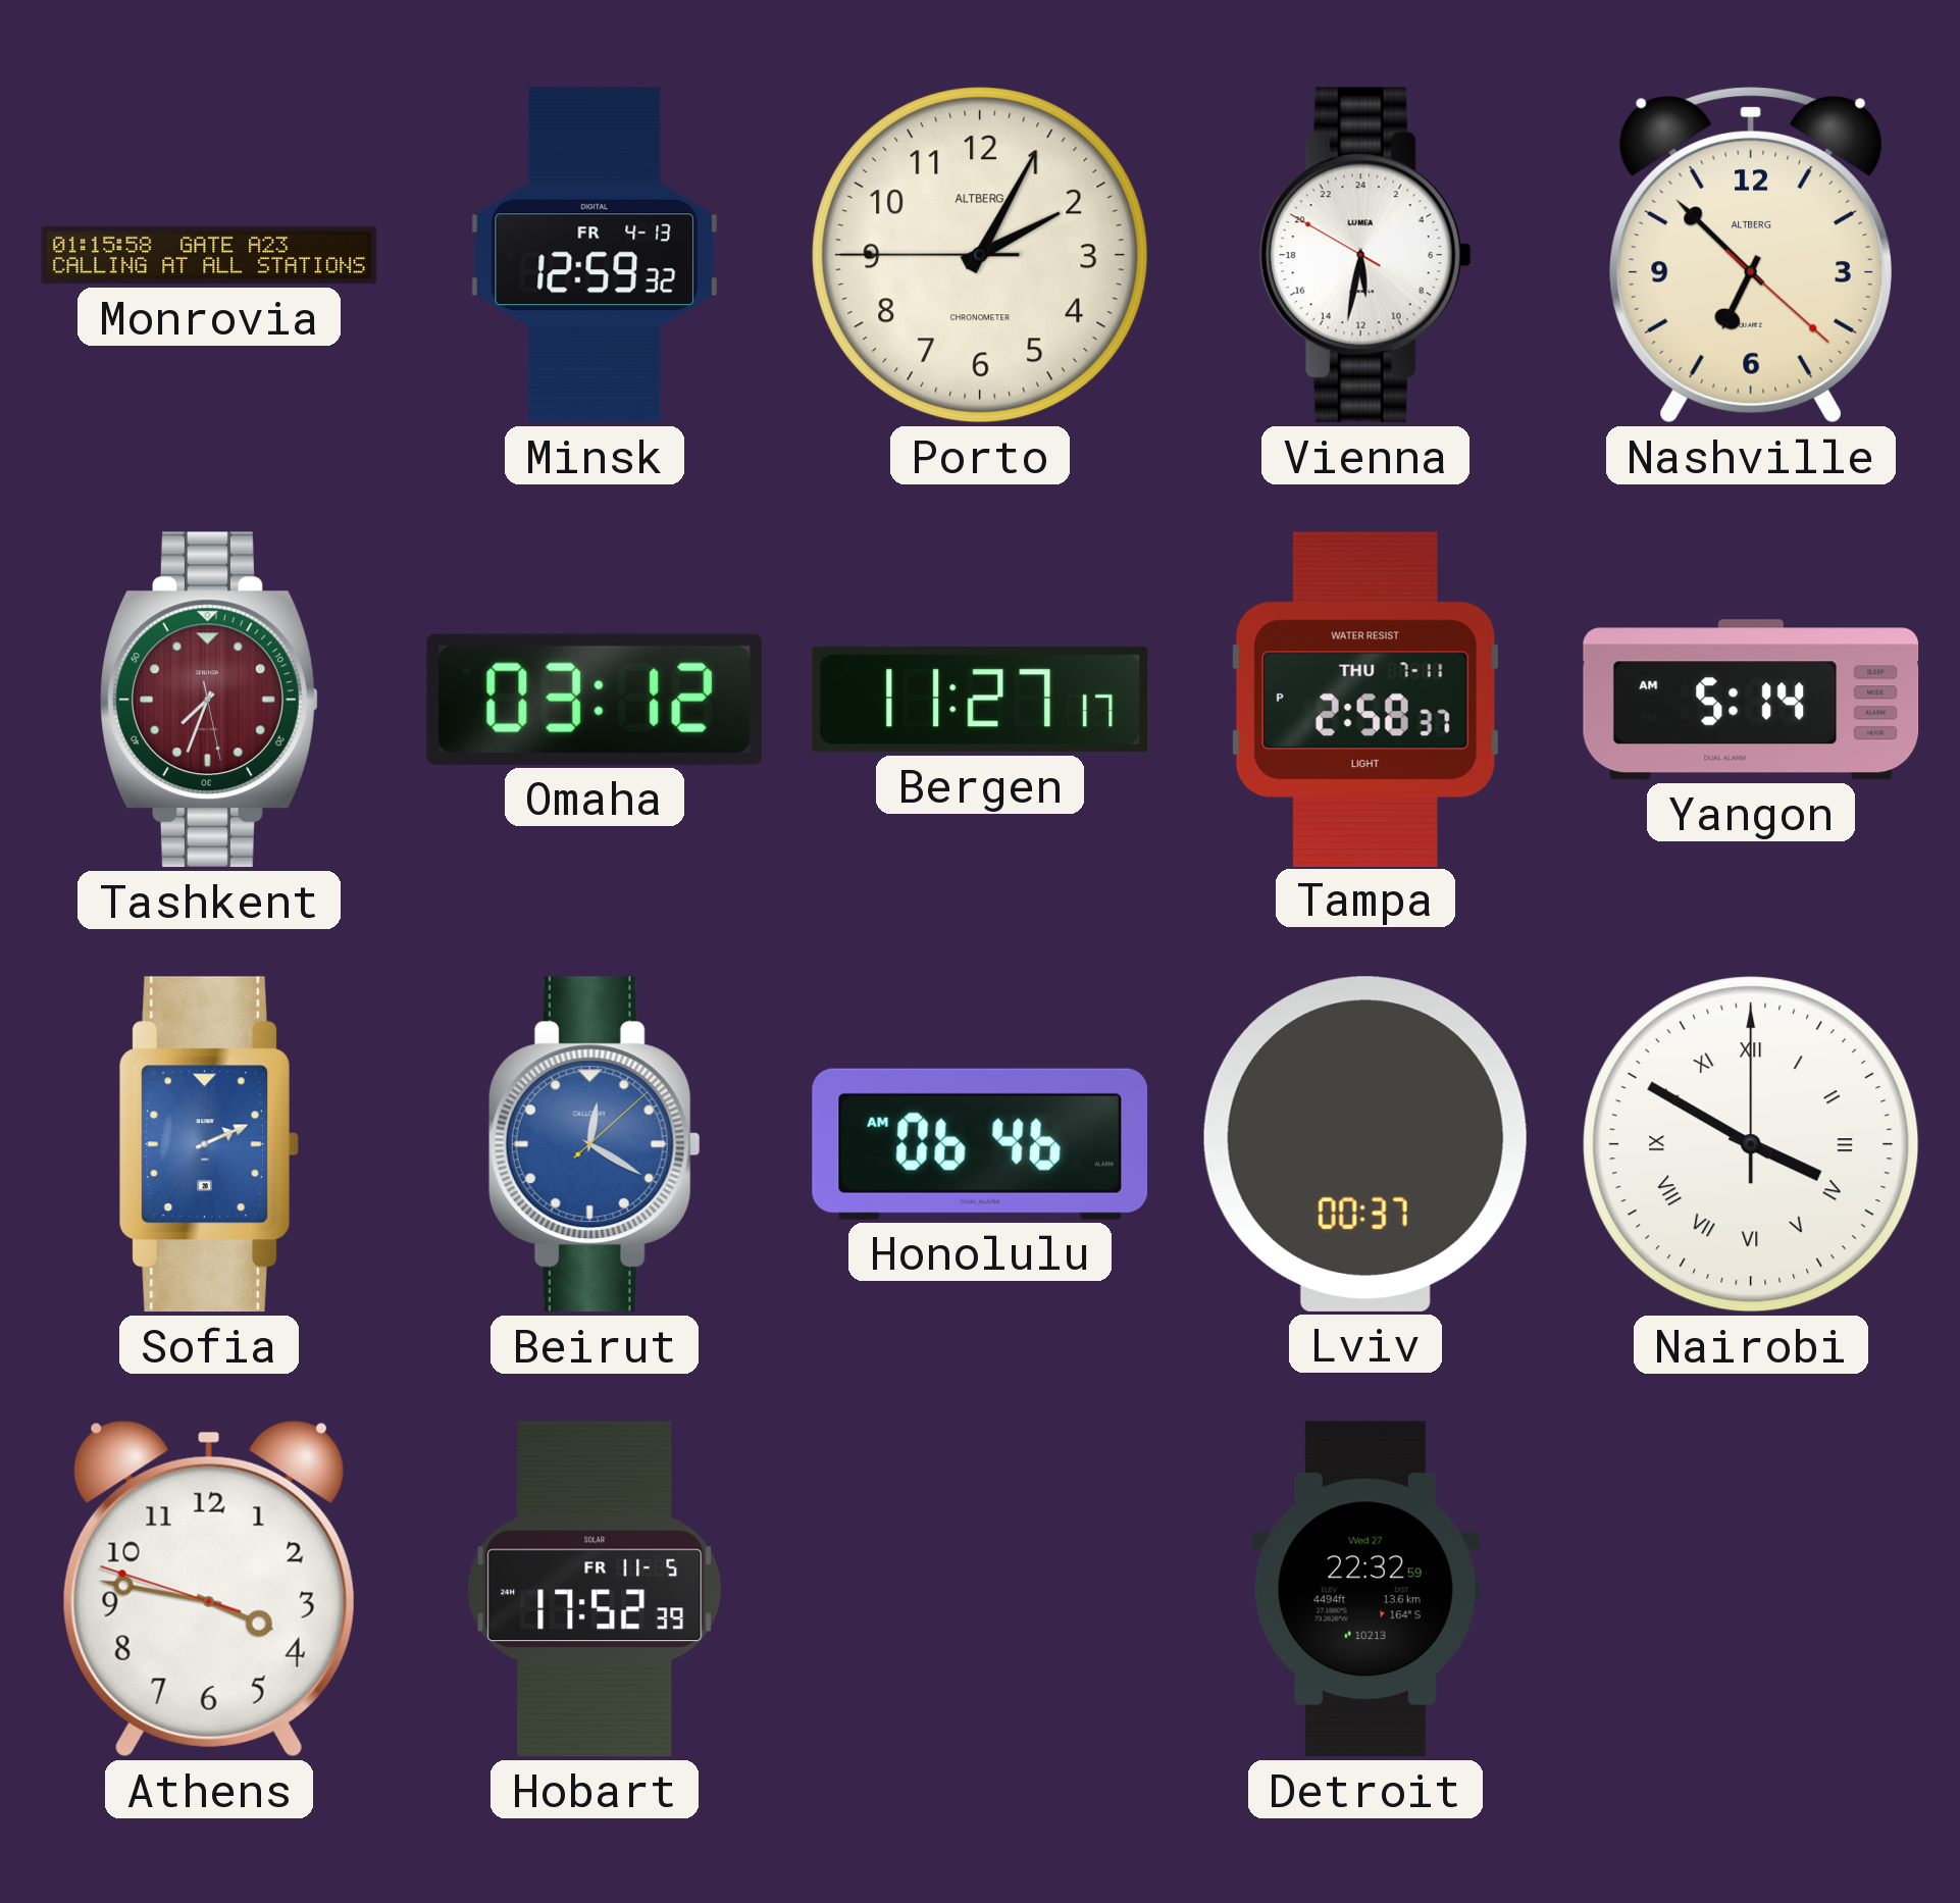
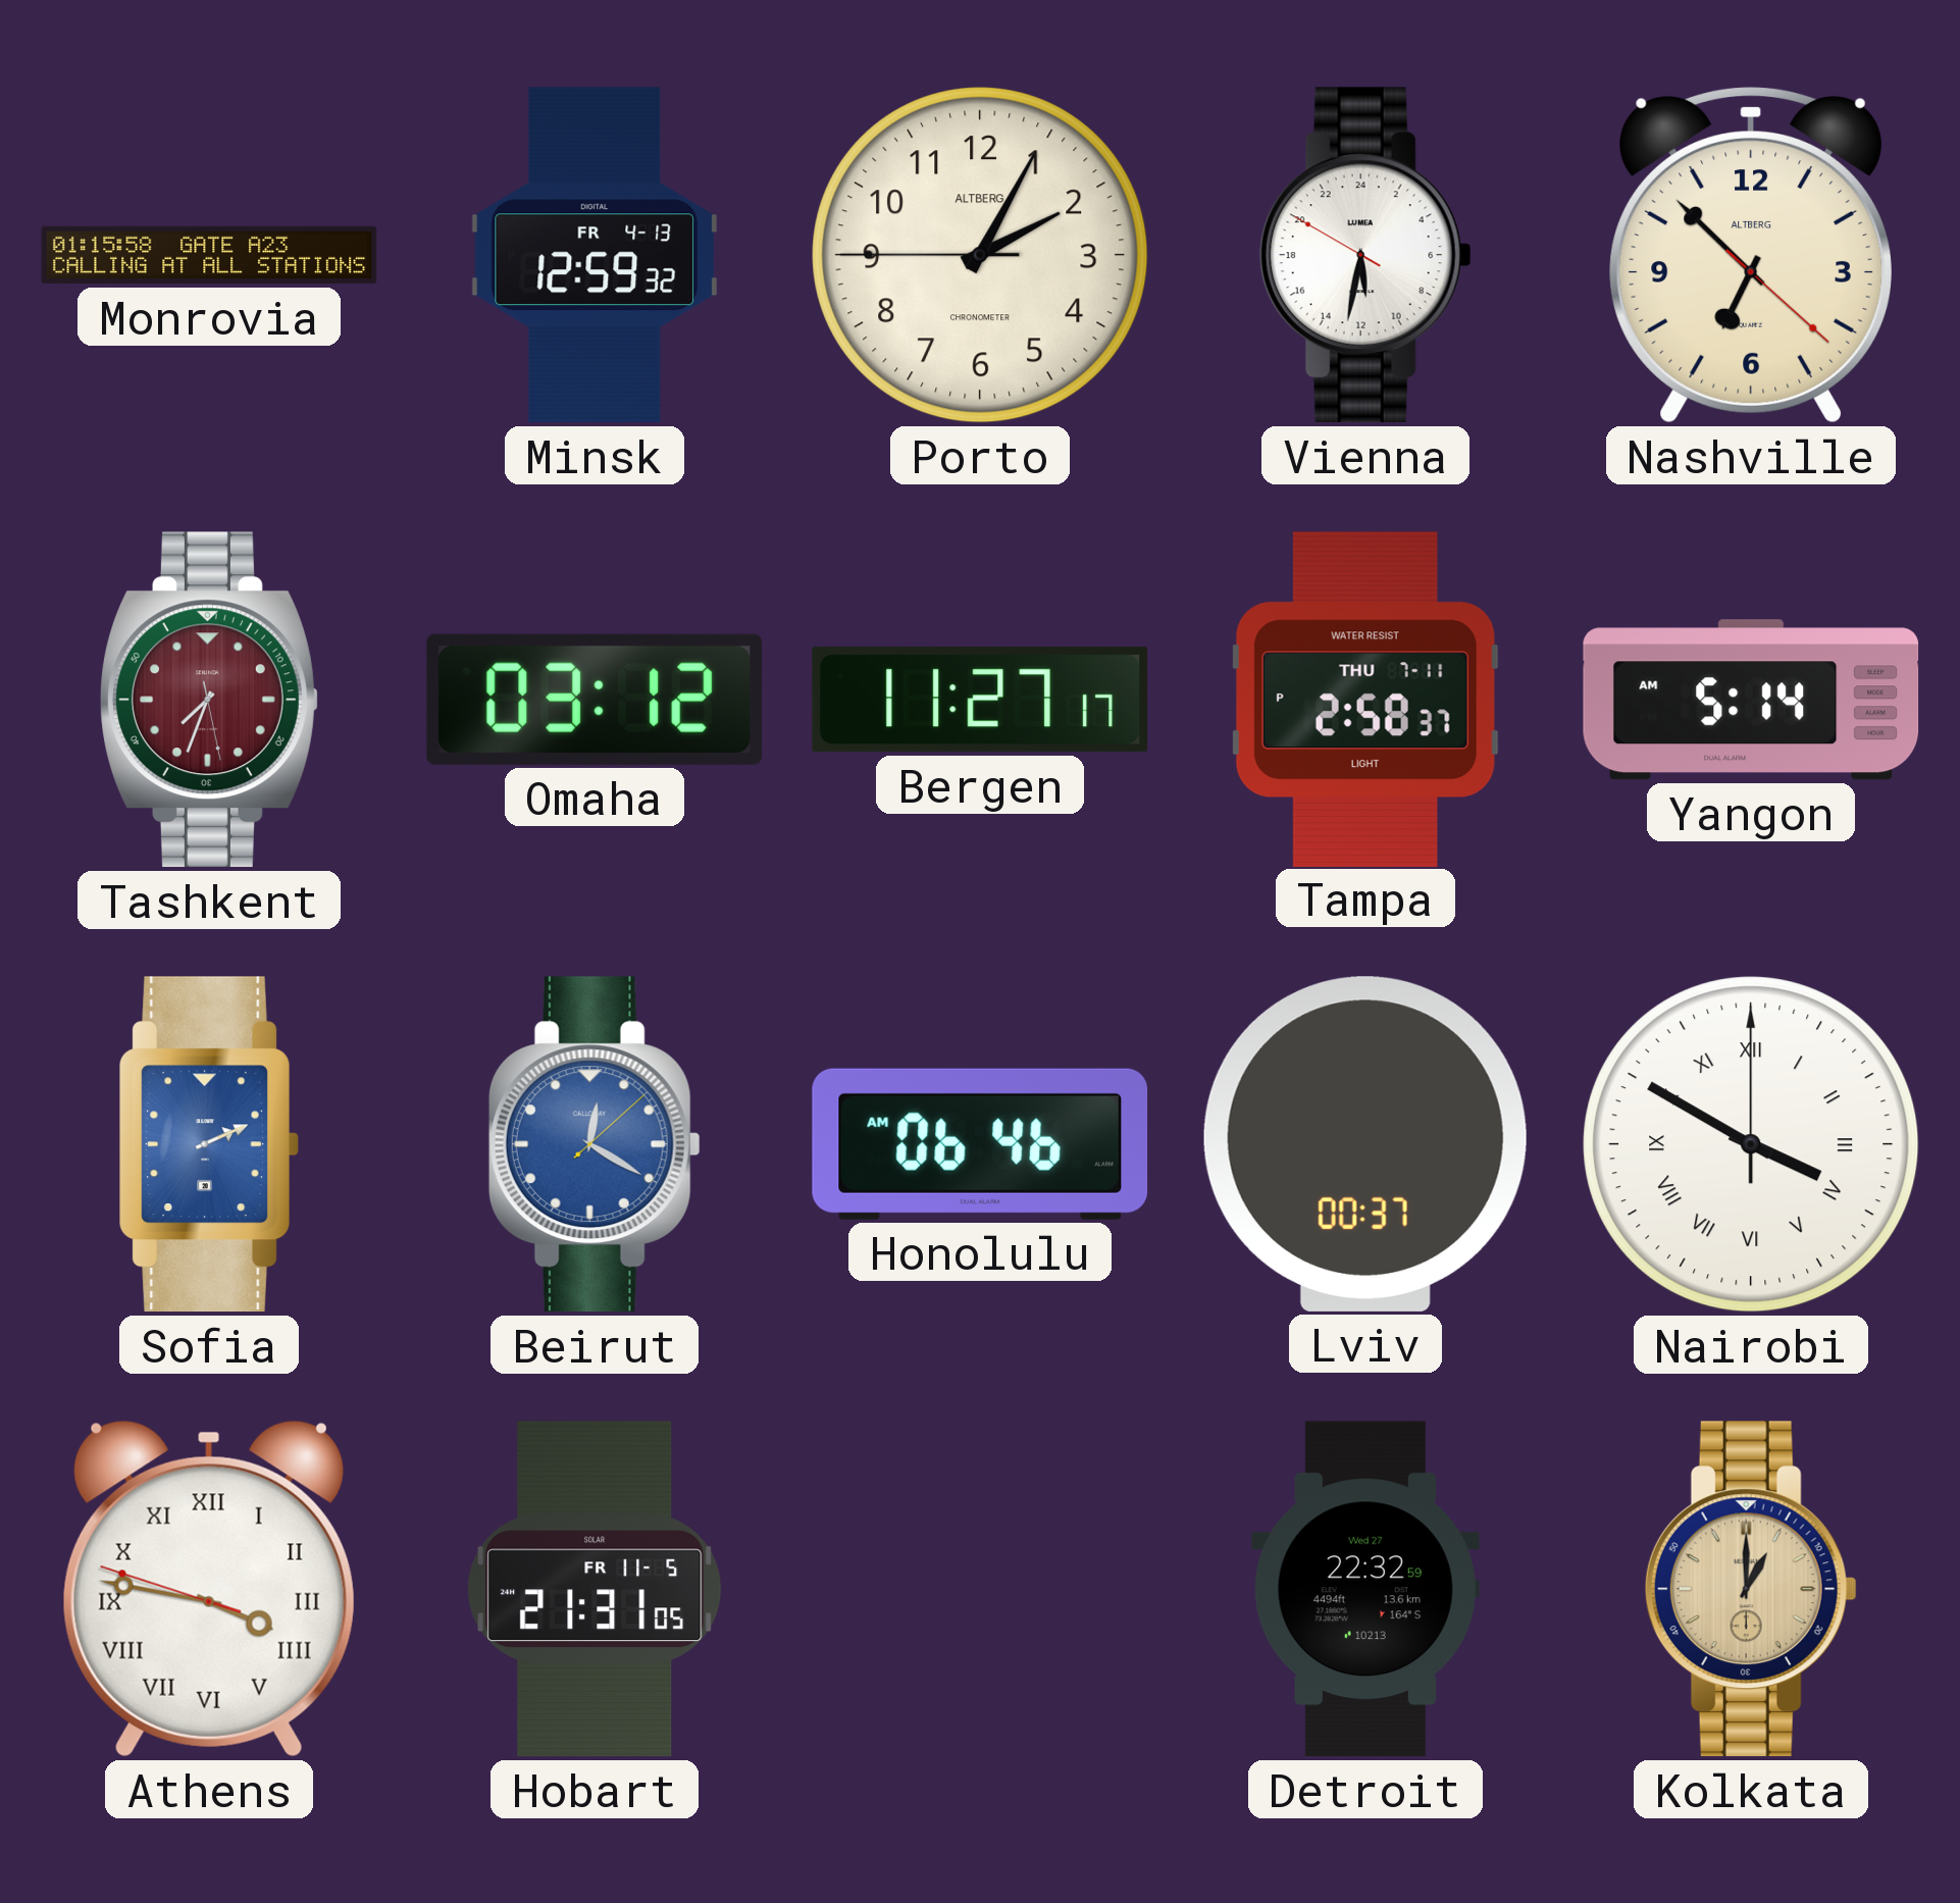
Athens numerals: Arabic -> Roman
Hobart: 17:52 -> 21:31
Kolkata: none -> 1:00
